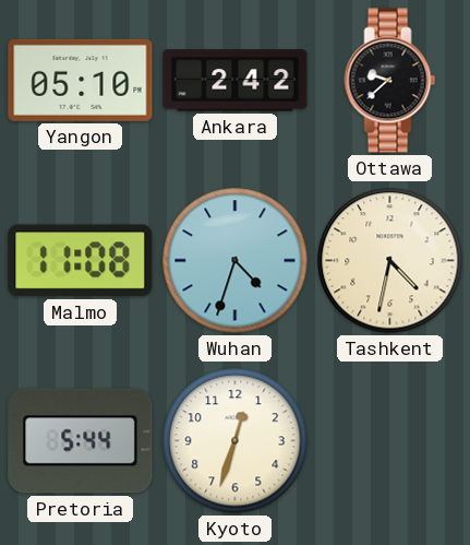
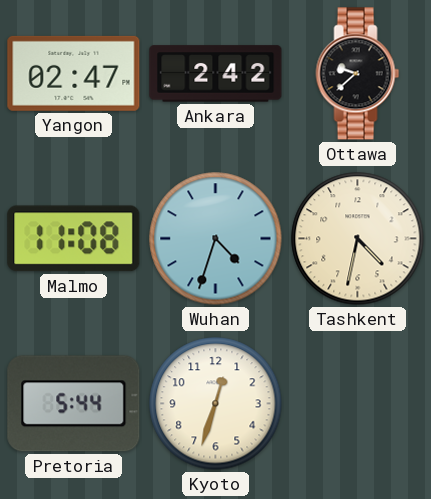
Yangon: 05:10 -> 02:47
